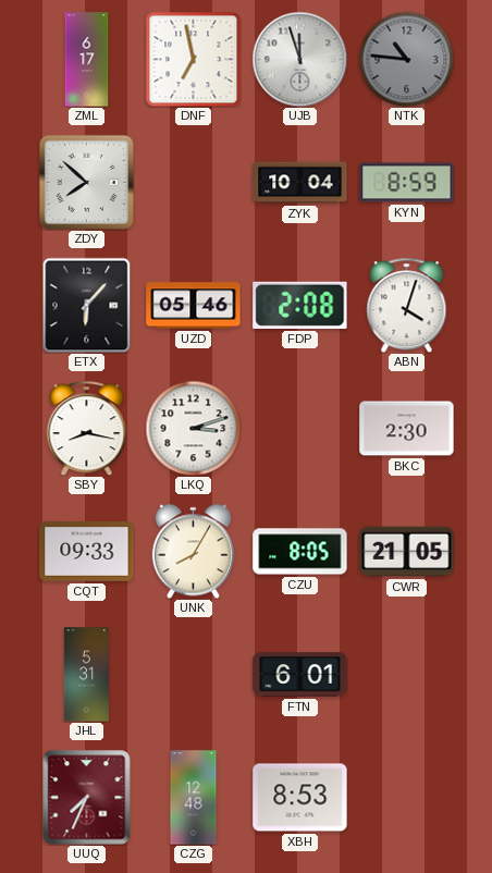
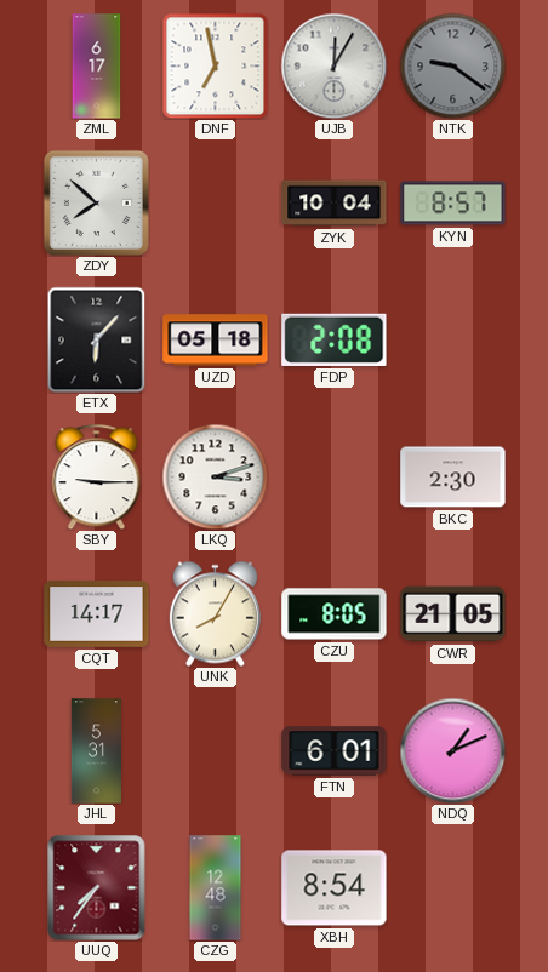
UJB: 11:57 -> 12:05
NTK: 10:46 -> 9:21
KYN: 8:59 -> 8:57
UZD: 05:46 -> 05:18
ABN: 4:03 -> none
SBY: 8:17 -> 9:15
CQT: 09:33 -> 14:17
NDQ: none -> 1:11
UUQ: 7:34 -> 7:36
XBH: 8:53 -> 8:54
